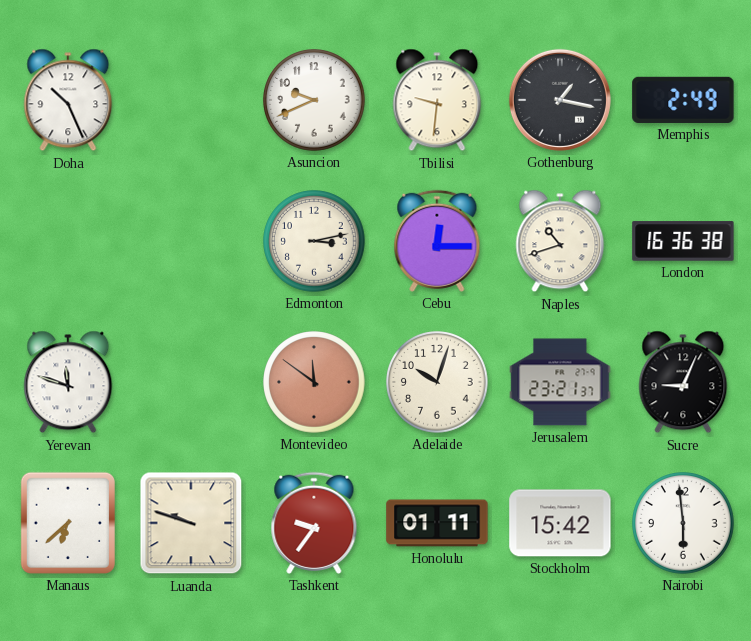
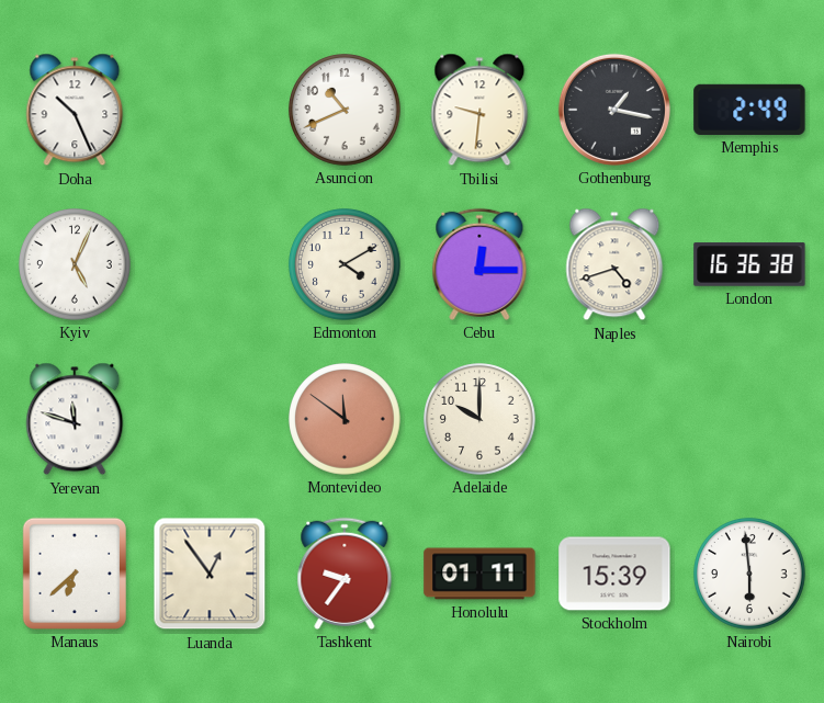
Asuncion: 9:41 -> 10:41
Kyiv: none -> 5:04
Edmonton: 3:13 -> 4:10
Naples: 10:42 -> 4:42
Adelaide: 10:03 -> 10:00
Jerusalem: 23:21 -> none
Sucre: 9:04 -> none
Luanda: 9:48 -> 12:54
Stockholm: 15:42 -> 15:39
